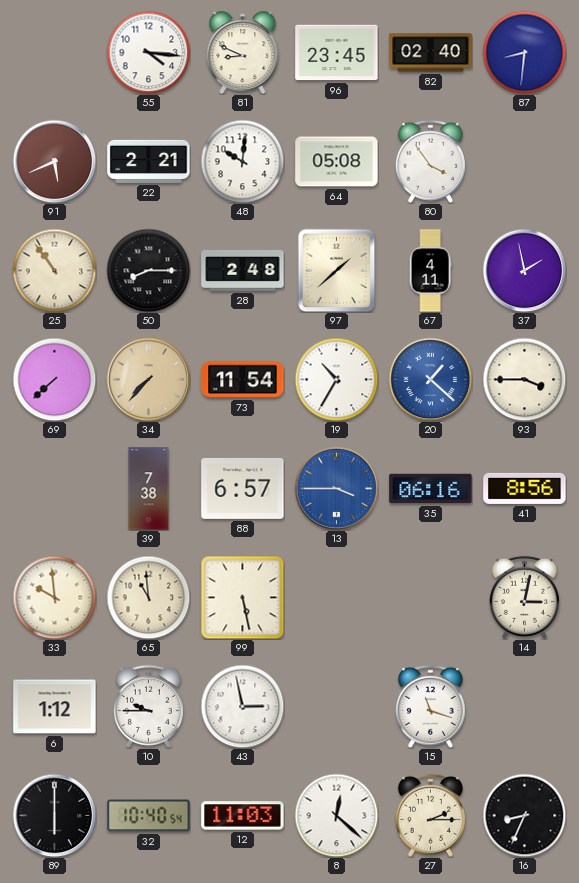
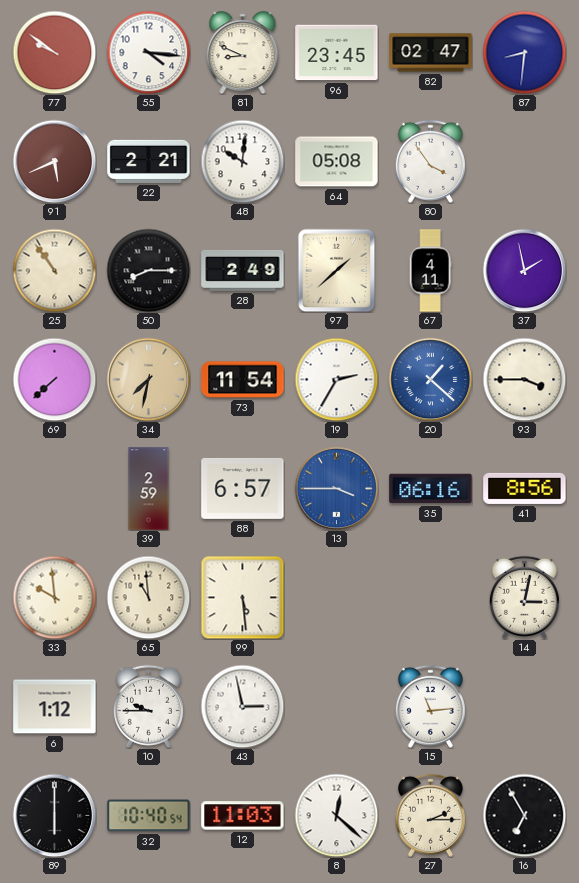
77: none -> 9:51
82: 02:40 -> 02:47
28: 2:48 -> 2:49
34: 7:37 -> 7:32
19: 10:35 -> 2:35
39: 7:38 -> 2:59
99: 5:28 -> 5:29
15: 11:18 -> 11:14
16: 8:34 -> 6:55
